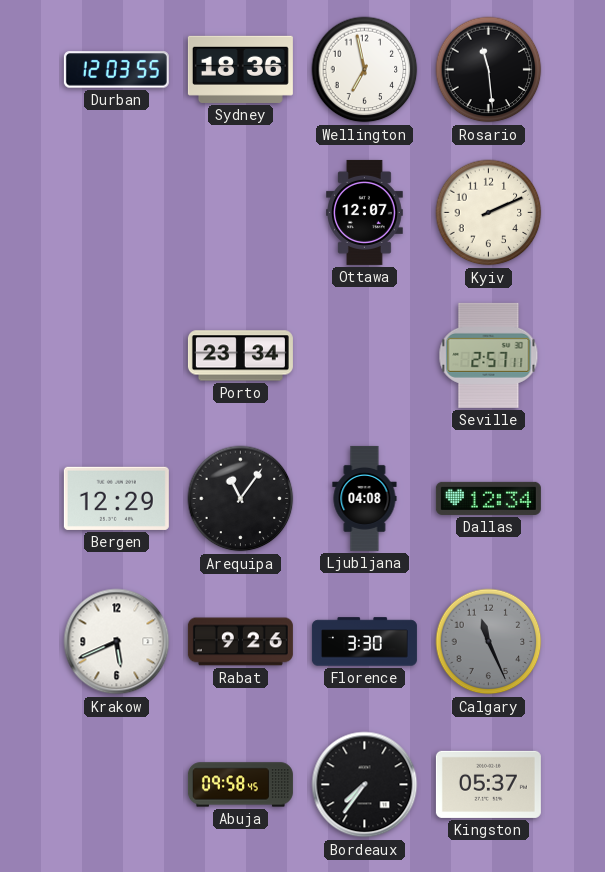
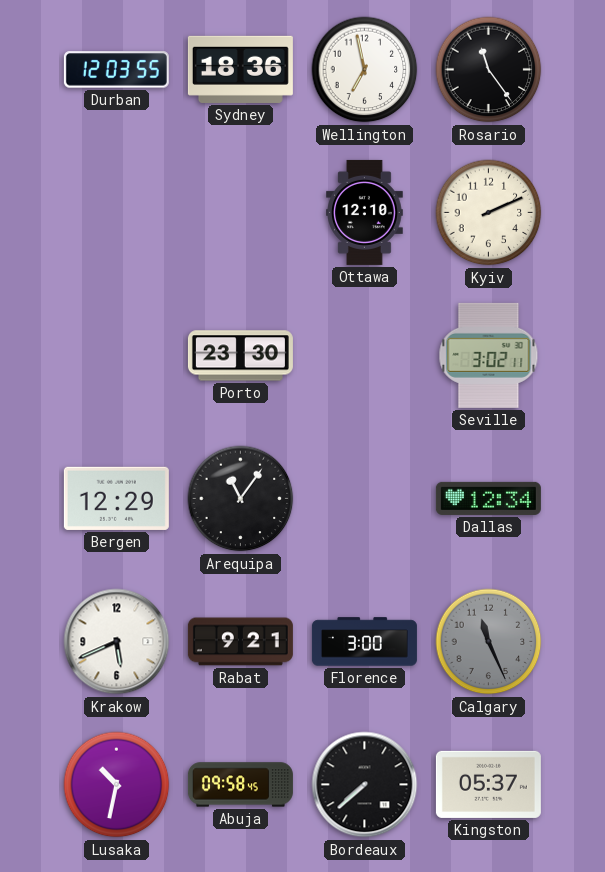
Rosario: 11:29 -> 11:24
Ottawa: 12:07 -> 12:10
Porto: 23:34 -> 23:30
Seville: 2:57 -> 3:02
Ljubljana: 04:08 -> none
Rabat: 9:26 -> 9:21
Florence: 3:30 -> 3:00
Lusaka: none -> 10:32
Bordeaux: 7:36 -> 7:38
